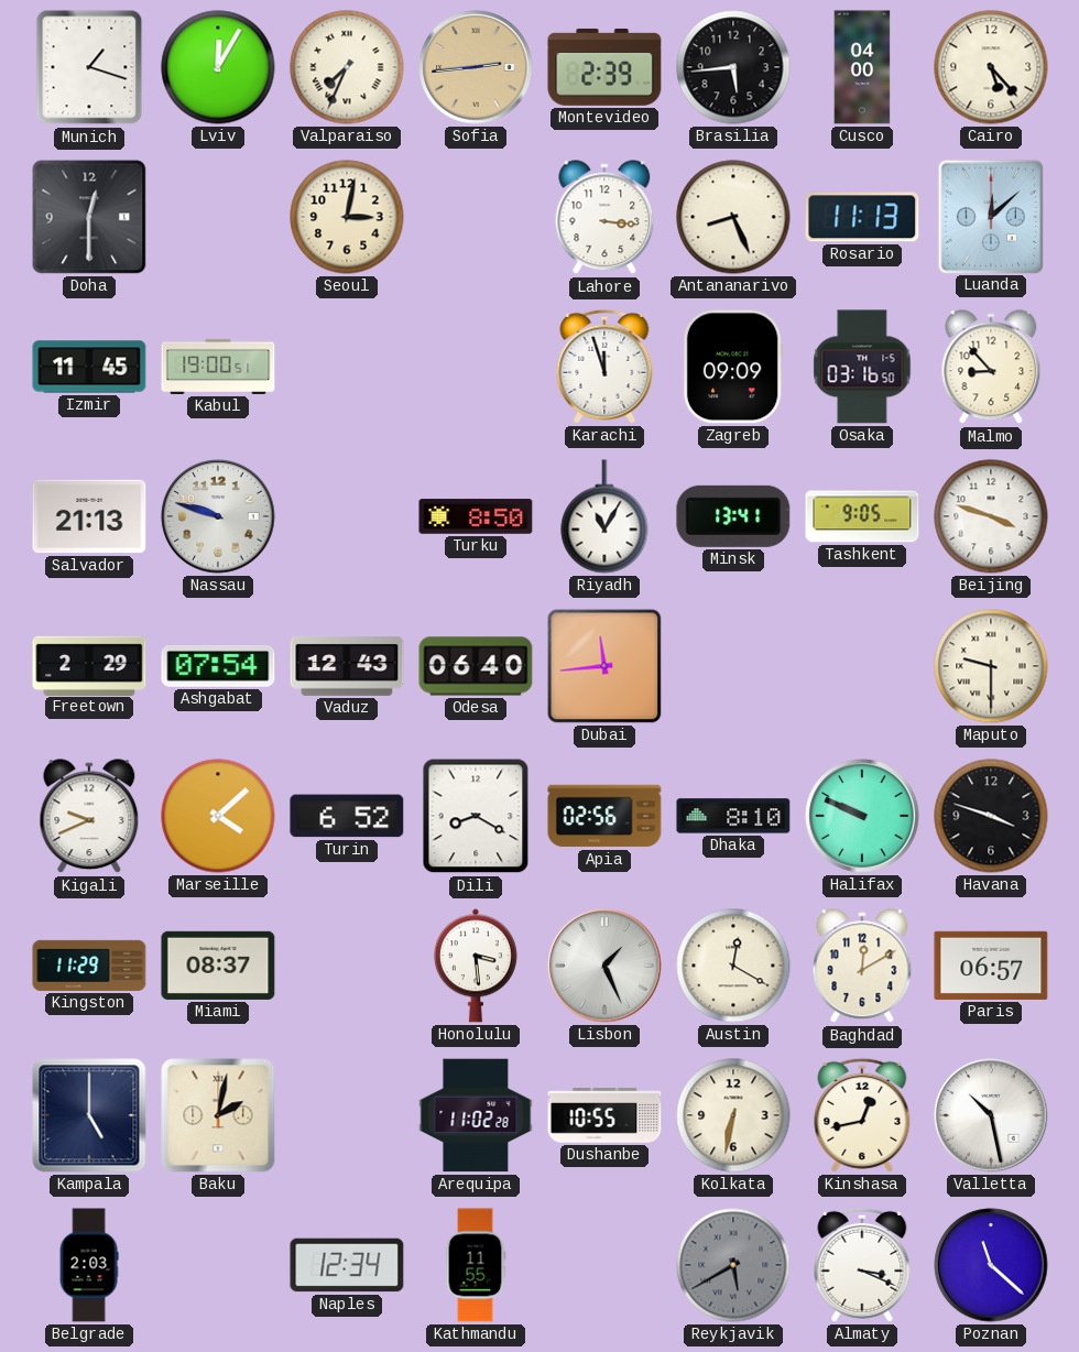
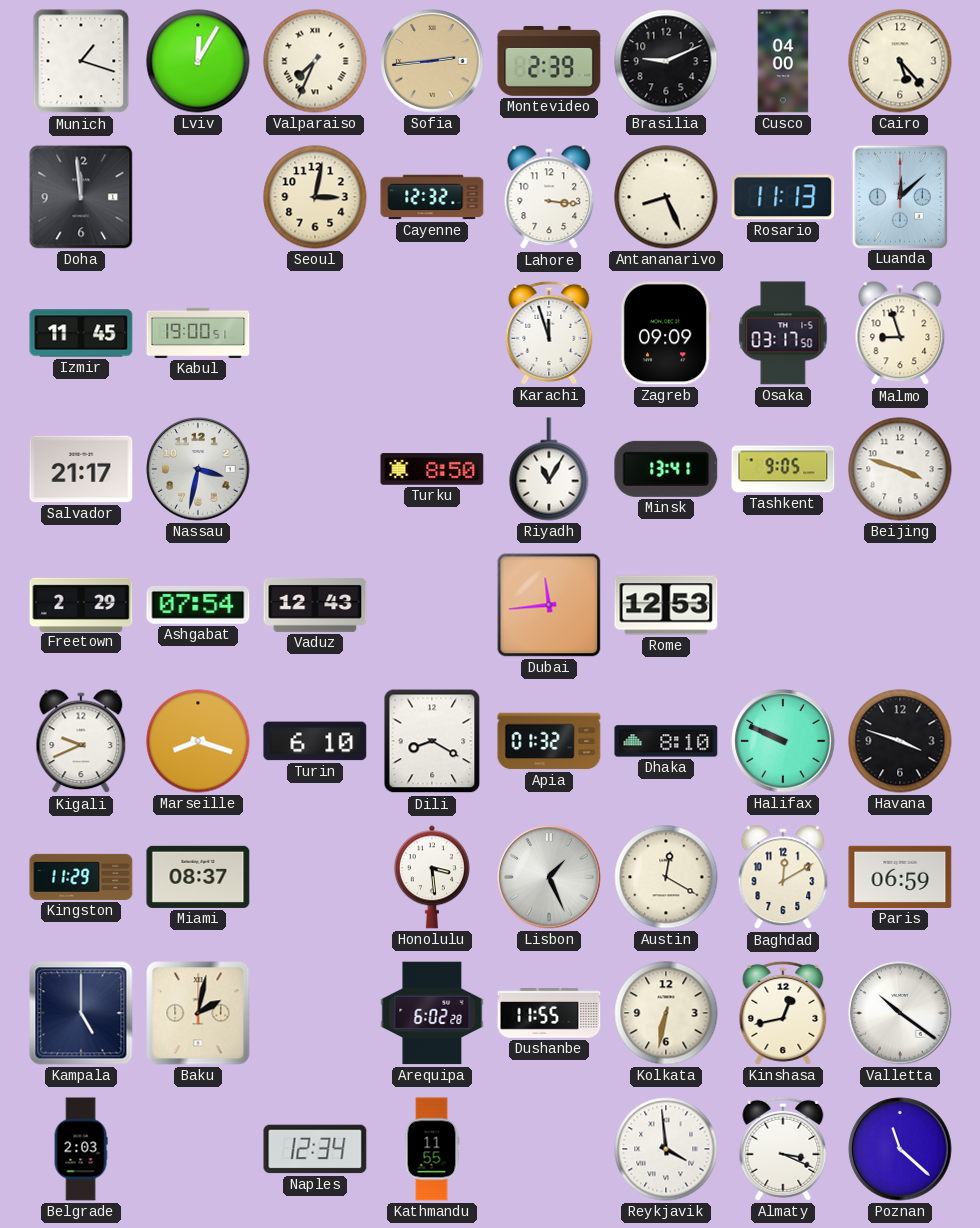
Brasilia: 5:44 -> 9:11
Doha: 12:30 -> 11:59
Cayenne: none -> 12:32
Osaka: 03:16 -> 03:17
Malmo: 8:53 -> 8:57
Salvador: 21:13 -> 21:17
Nassau: 9:48 -> 3:32
Odesa: 06:40 -> none
Rome: none -> 12:53
Maputo: 9:30 -> none
Marseille: 4:08 -> 8:18
Turin: 6:52 -> 6:10
Apia: 02:56 -> 01:32
Paris: 06:57 -> 06:59
Arequipa: 11:02 -> 6:02
Dushanbe: 10:55 -> 11:55
Valletta: 10:28 -> 10:21
Reykjavik: 5:40 -> 3:59
Reykjavik dial: grey -> white
